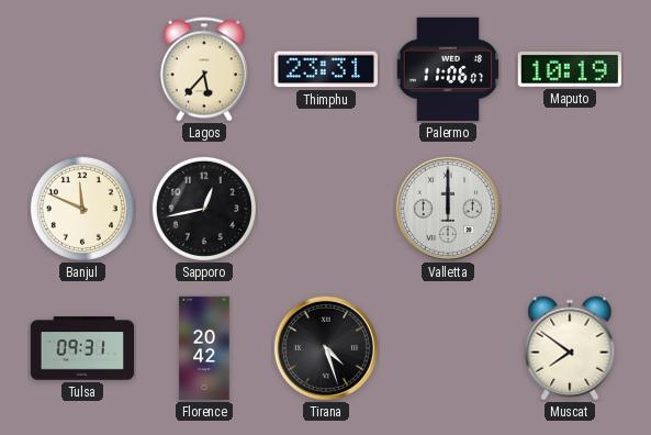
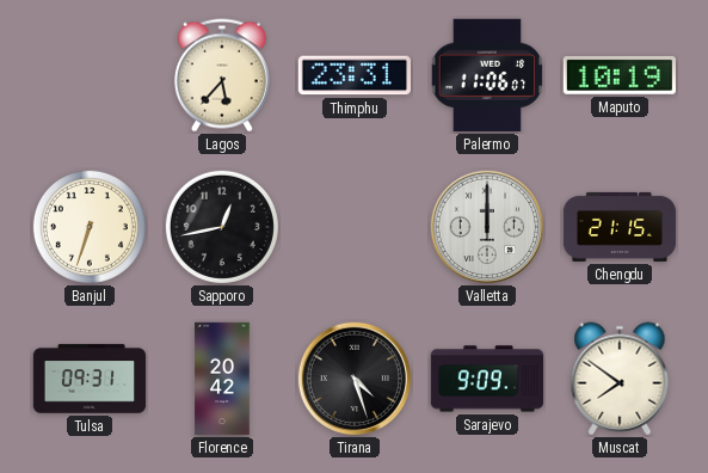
Banjul: 11:49 -> 6:33
Chengdu: none -> 21:15
Sarajevo: none -> 9:09
